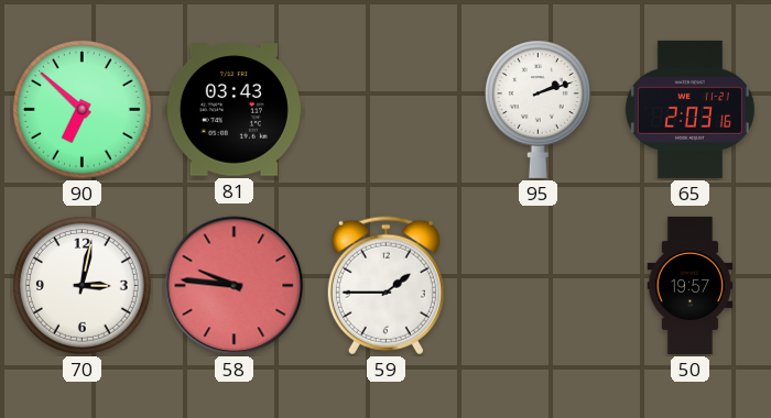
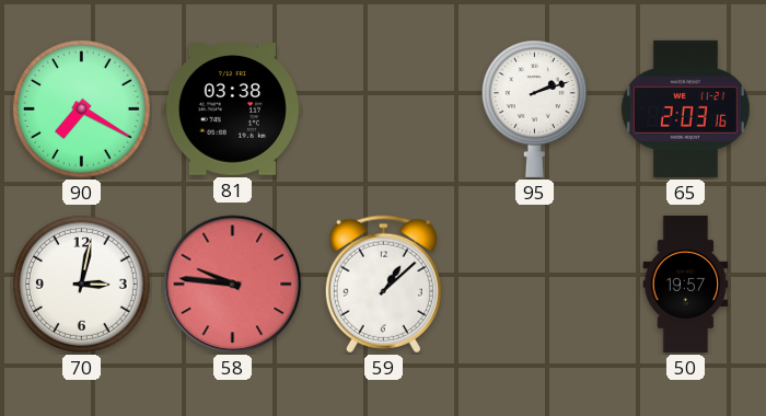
90: 6:52 -> 7:20
81: 03:43 -> 03:38
59: 1:45 -> 1:08
